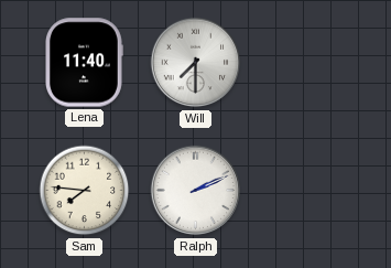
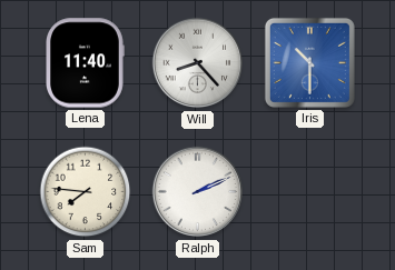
Will: 7:30 -> 8:23
Iris: none -> 10:30
